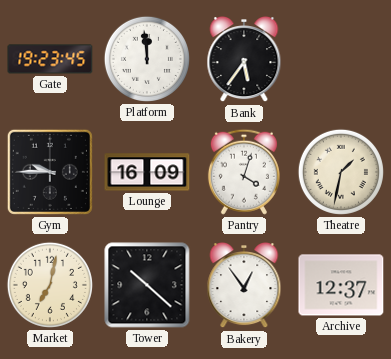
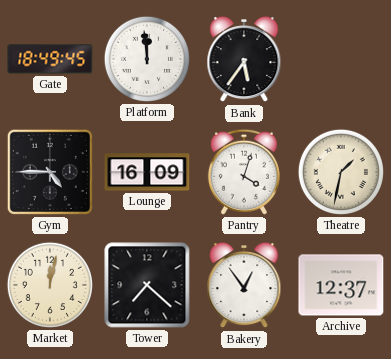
Gate: 19:23 -> 18:49
Gym: 9:45 -> 4:45
Market: 7:02 -> 12:02
Tower: 10:22 -> 7:22
